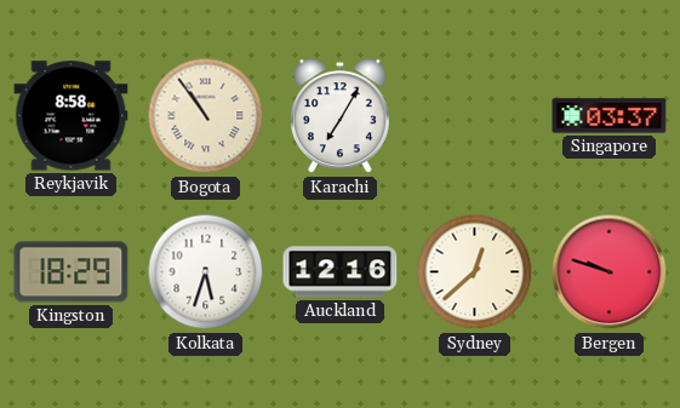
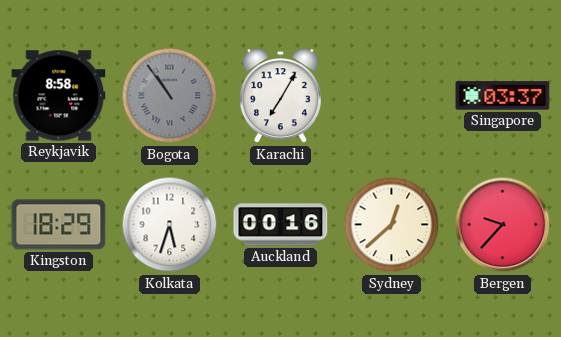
Bogota dial: cream -> grey
Auckland: 12:16 -> 00:16
Bergen: 9:48 -> 9:37
